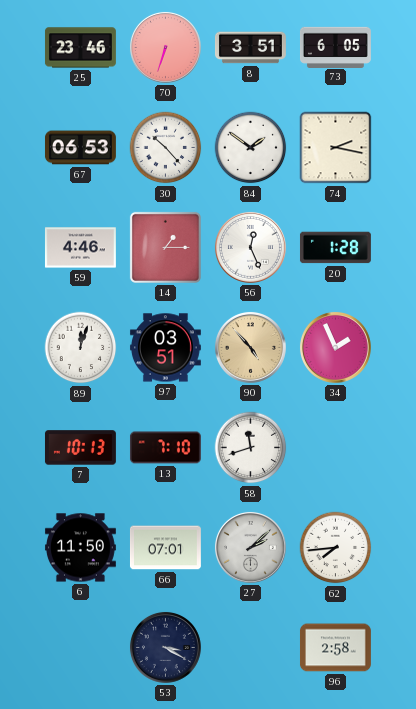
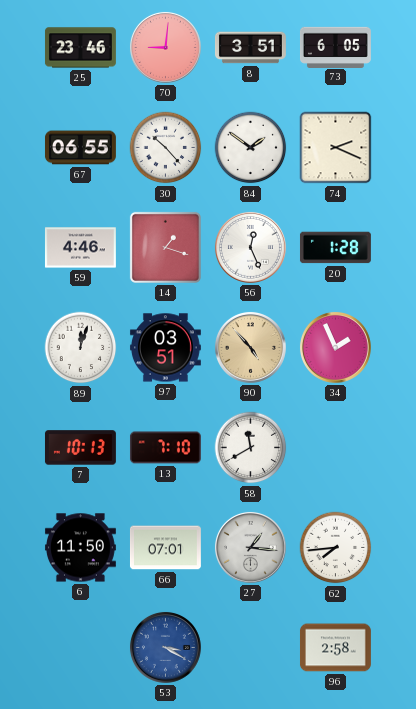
70: 6:33 -> 9:01
67: 06:53 -> 06:55
74: 2:17 -> 2:19
14: 1:15 -> 1:18
58: 11:42 -> 11:40
27: 2:08 -> 1:16
53 dial: navy -> blue
